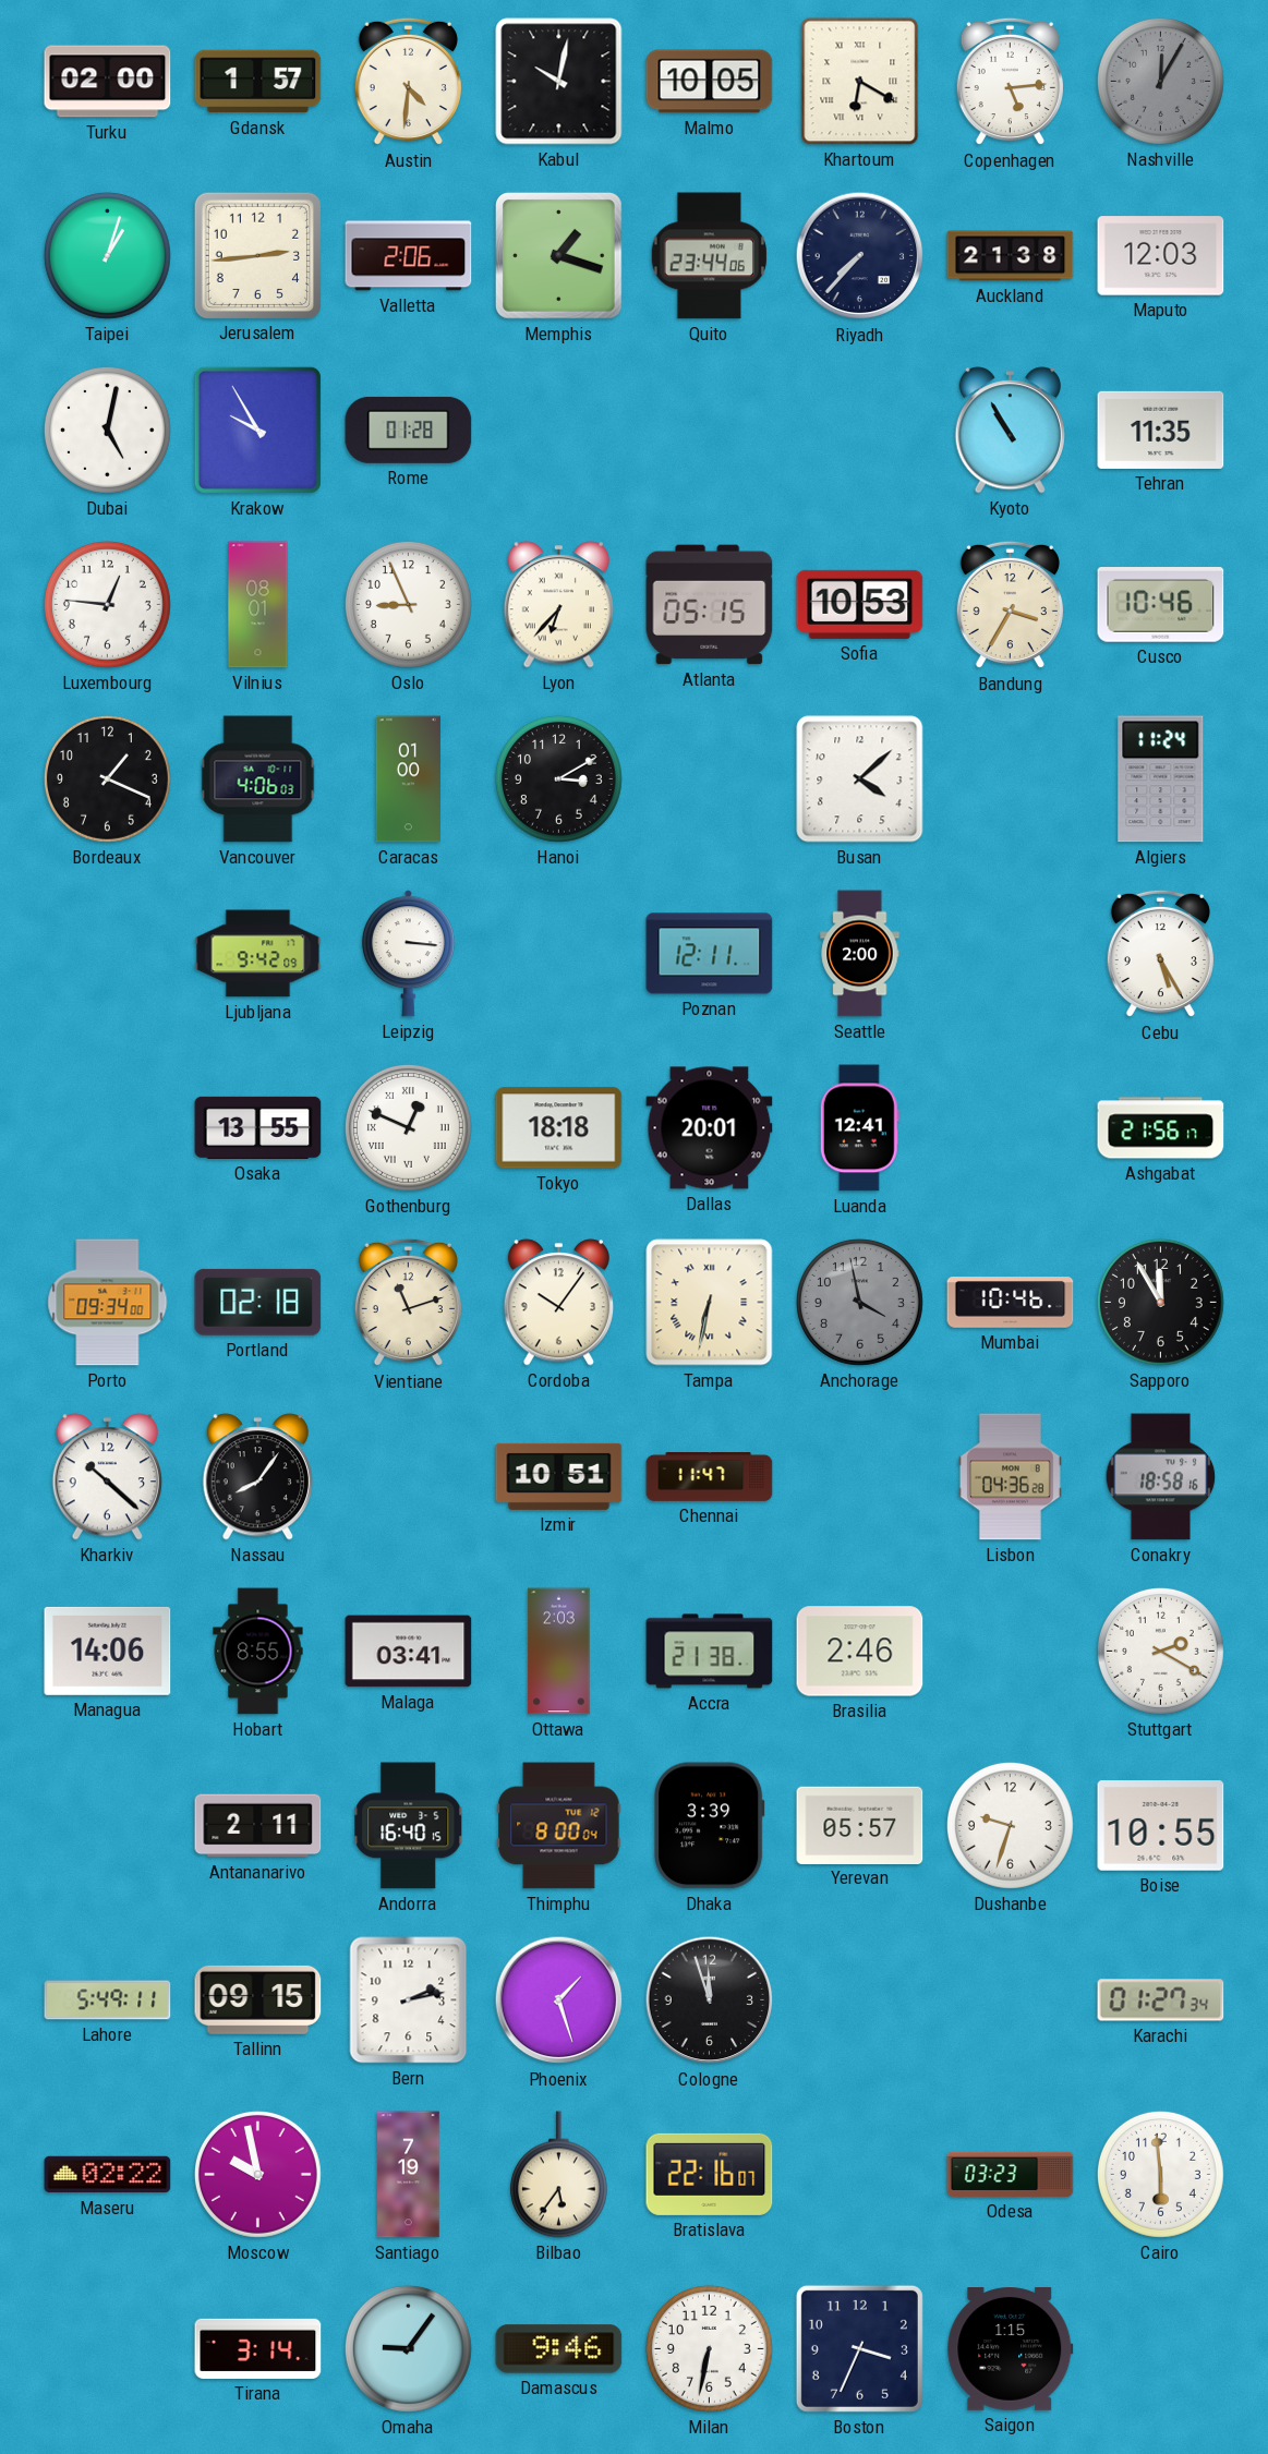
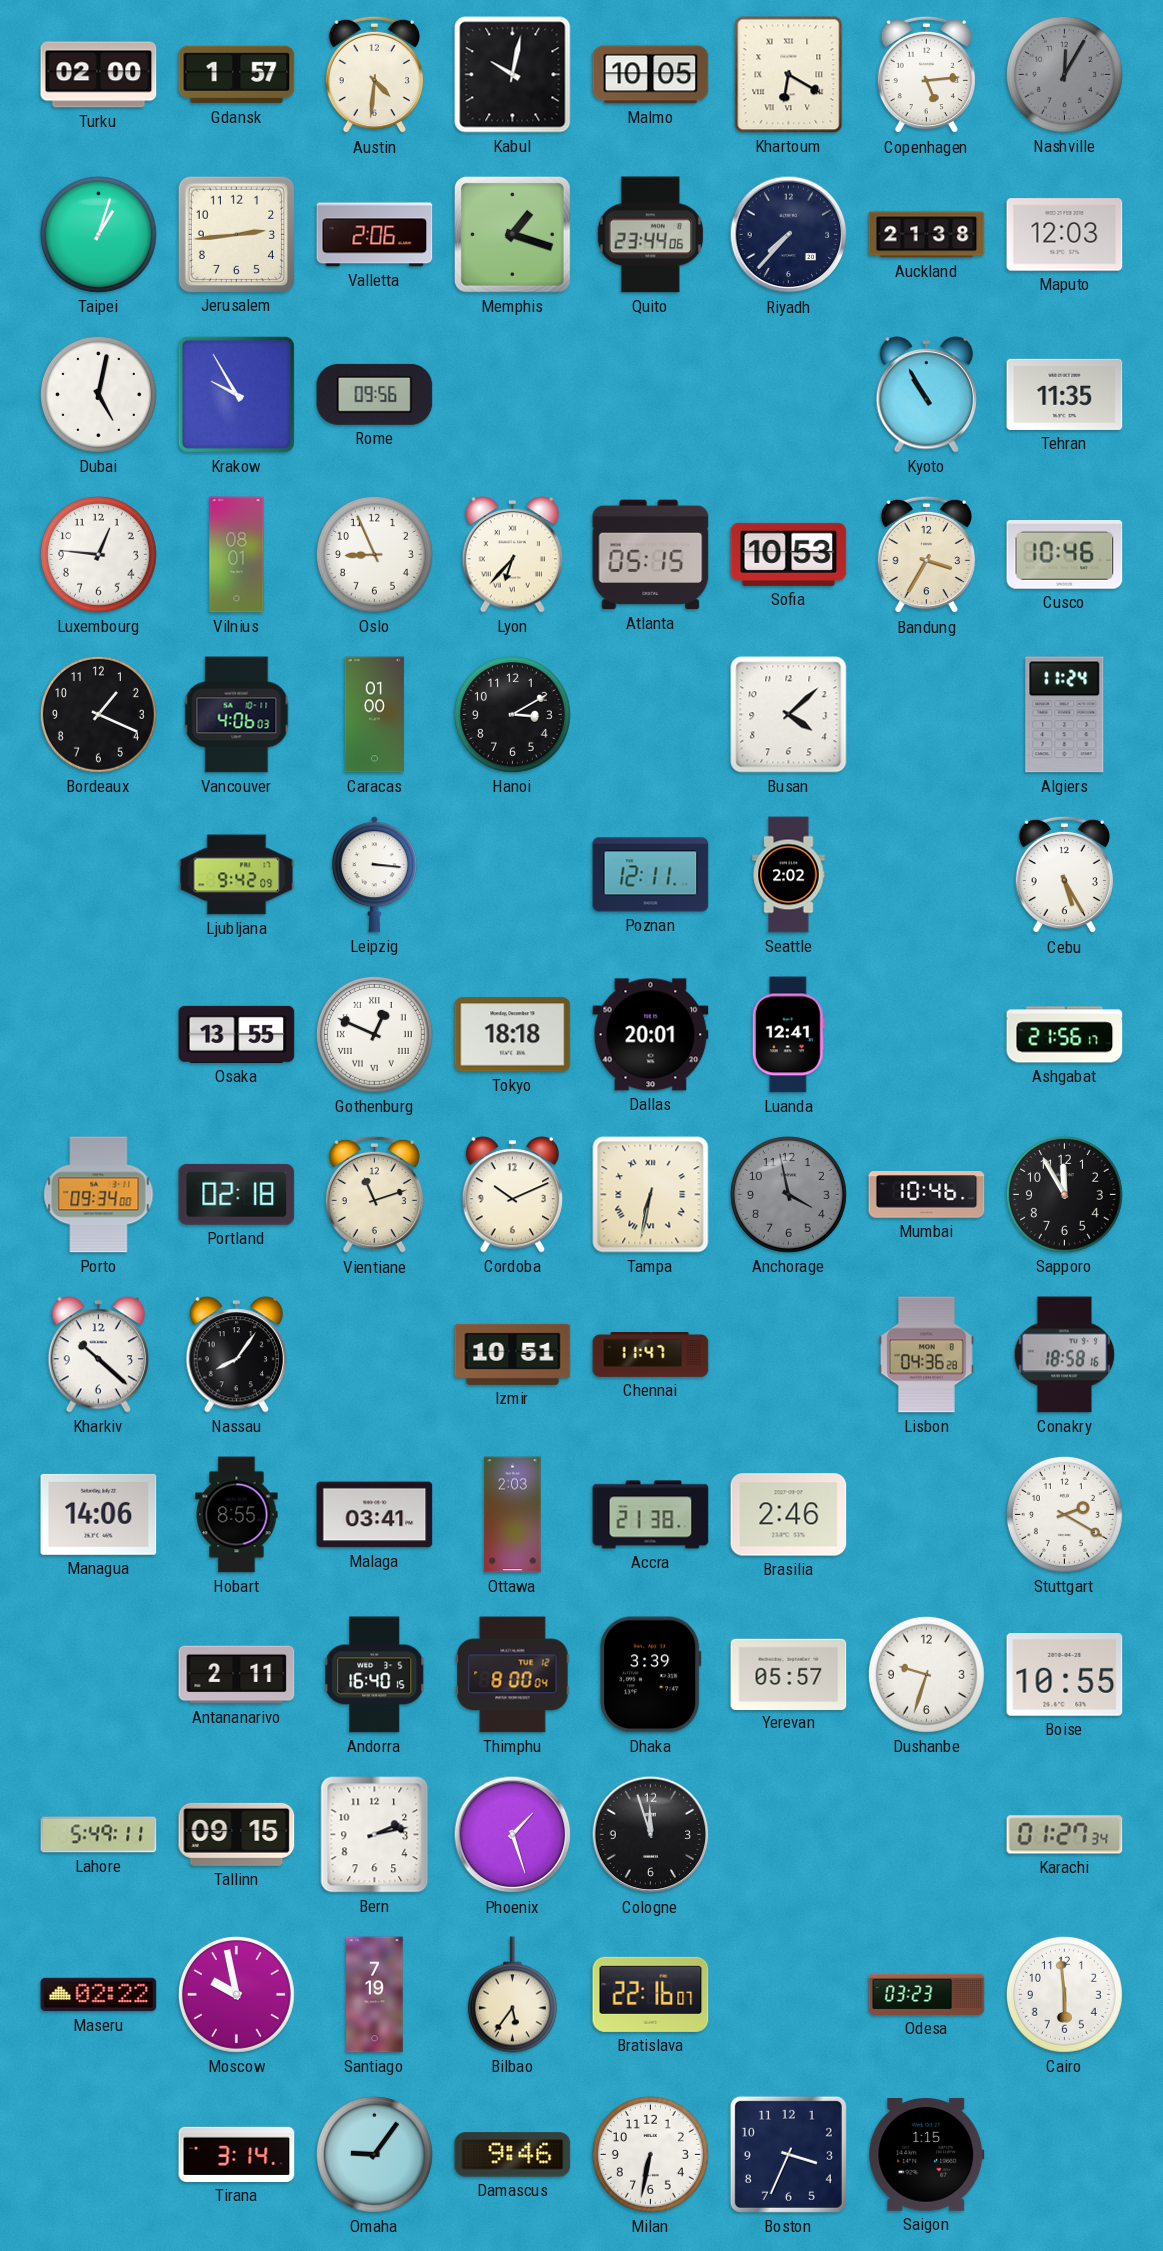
Rome: 01:28 -> 09:56
Seattle: 2:00 -> 2:02
Cordoba: 10:06 -> 10:11
